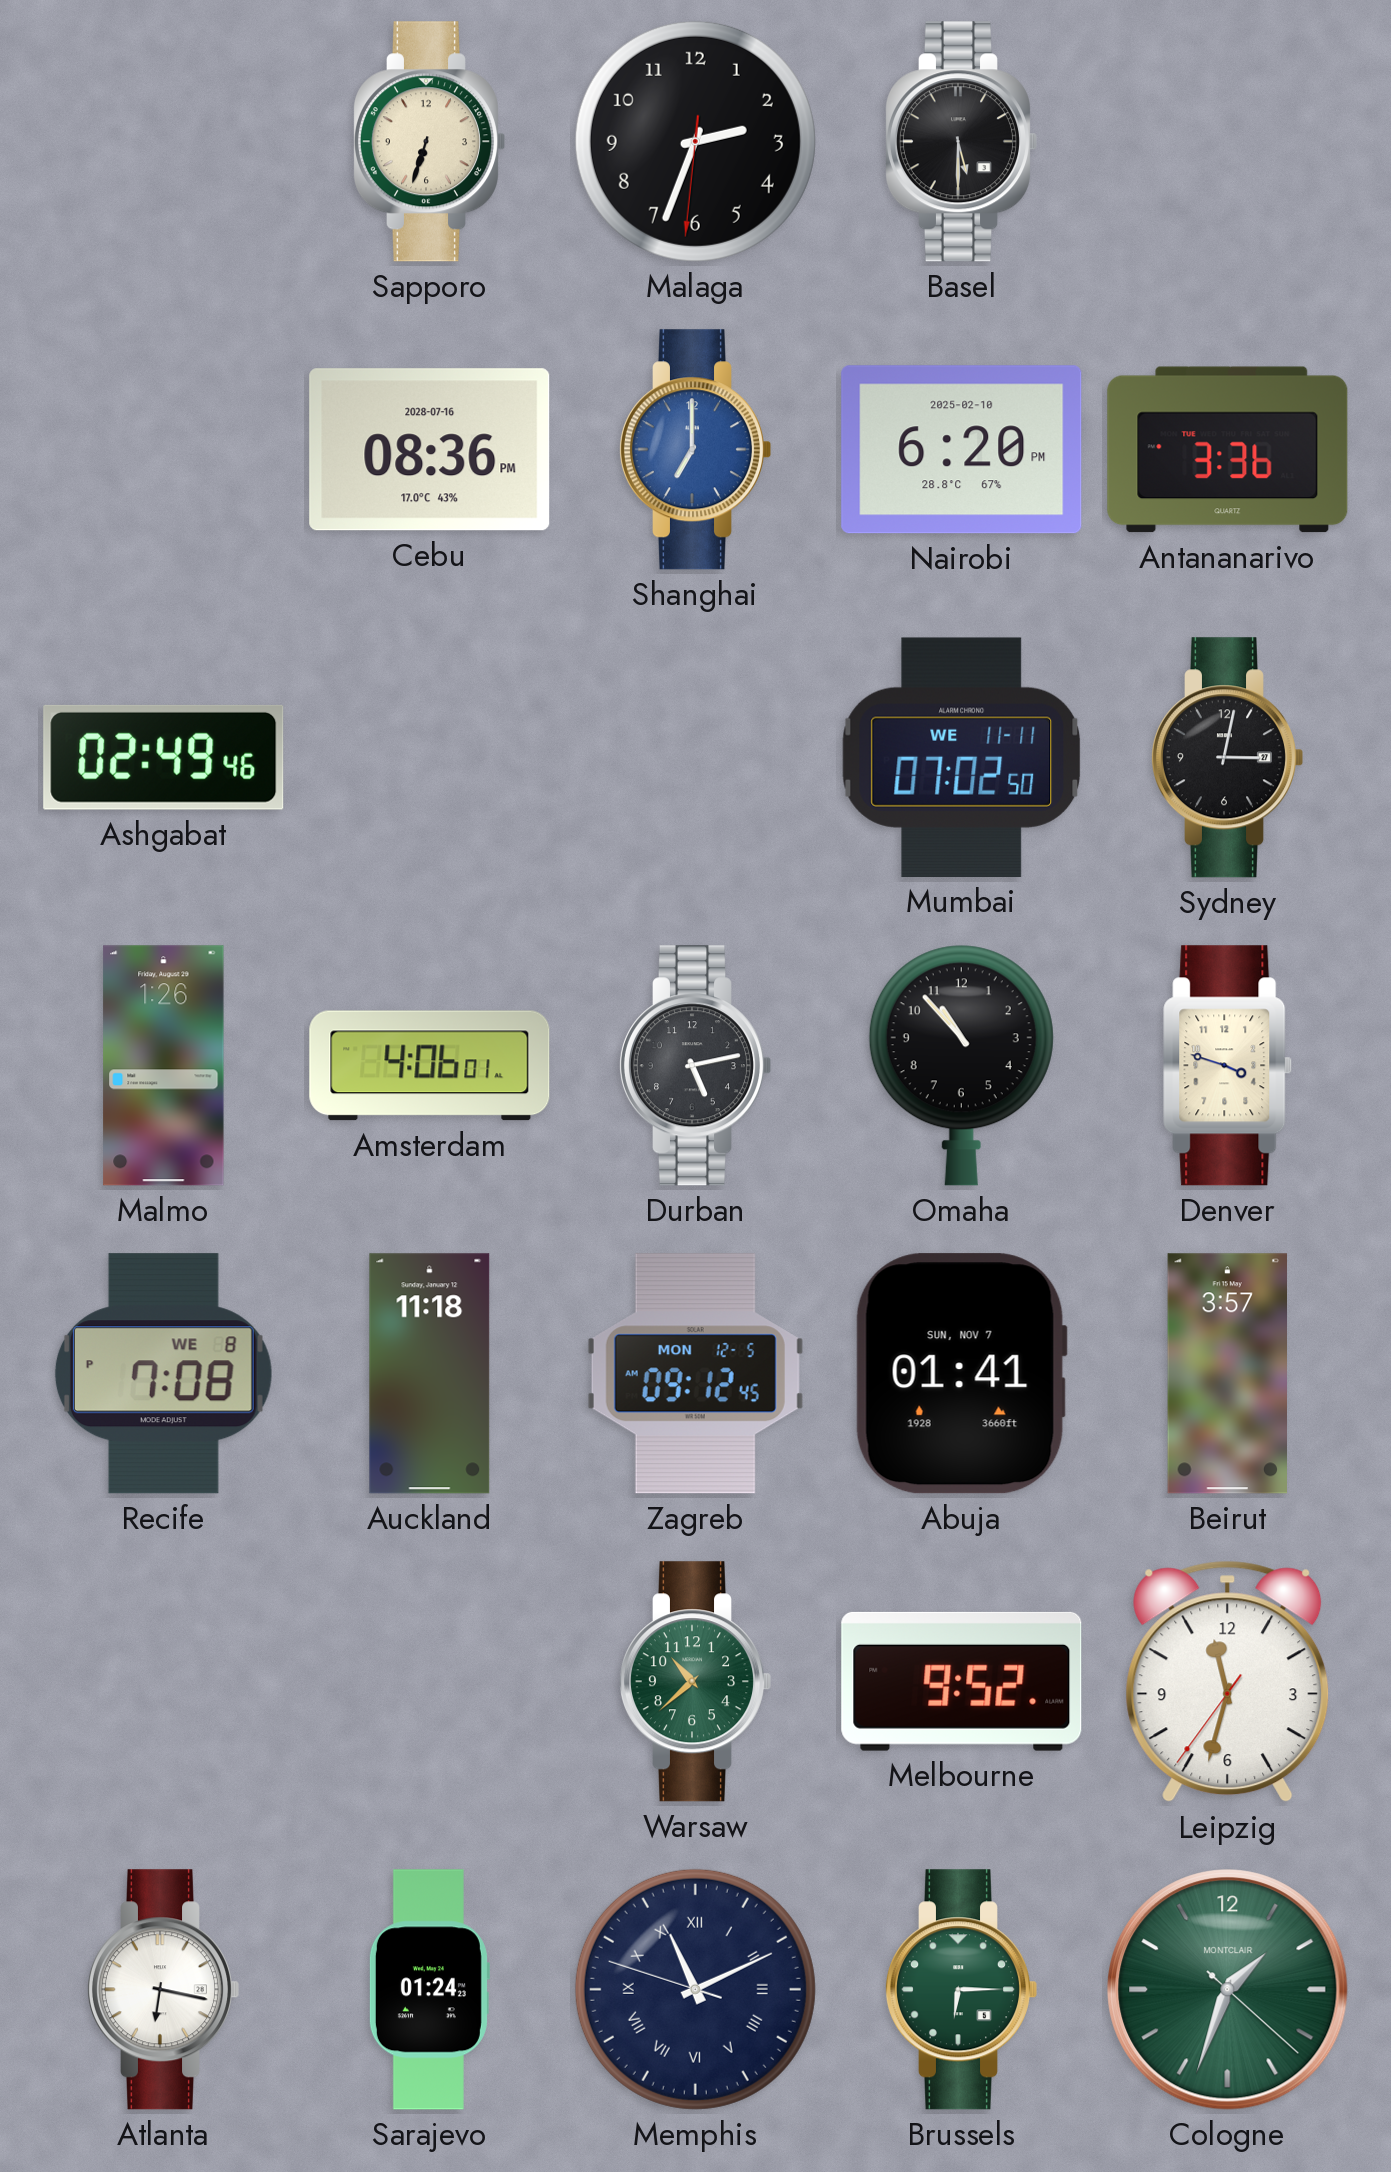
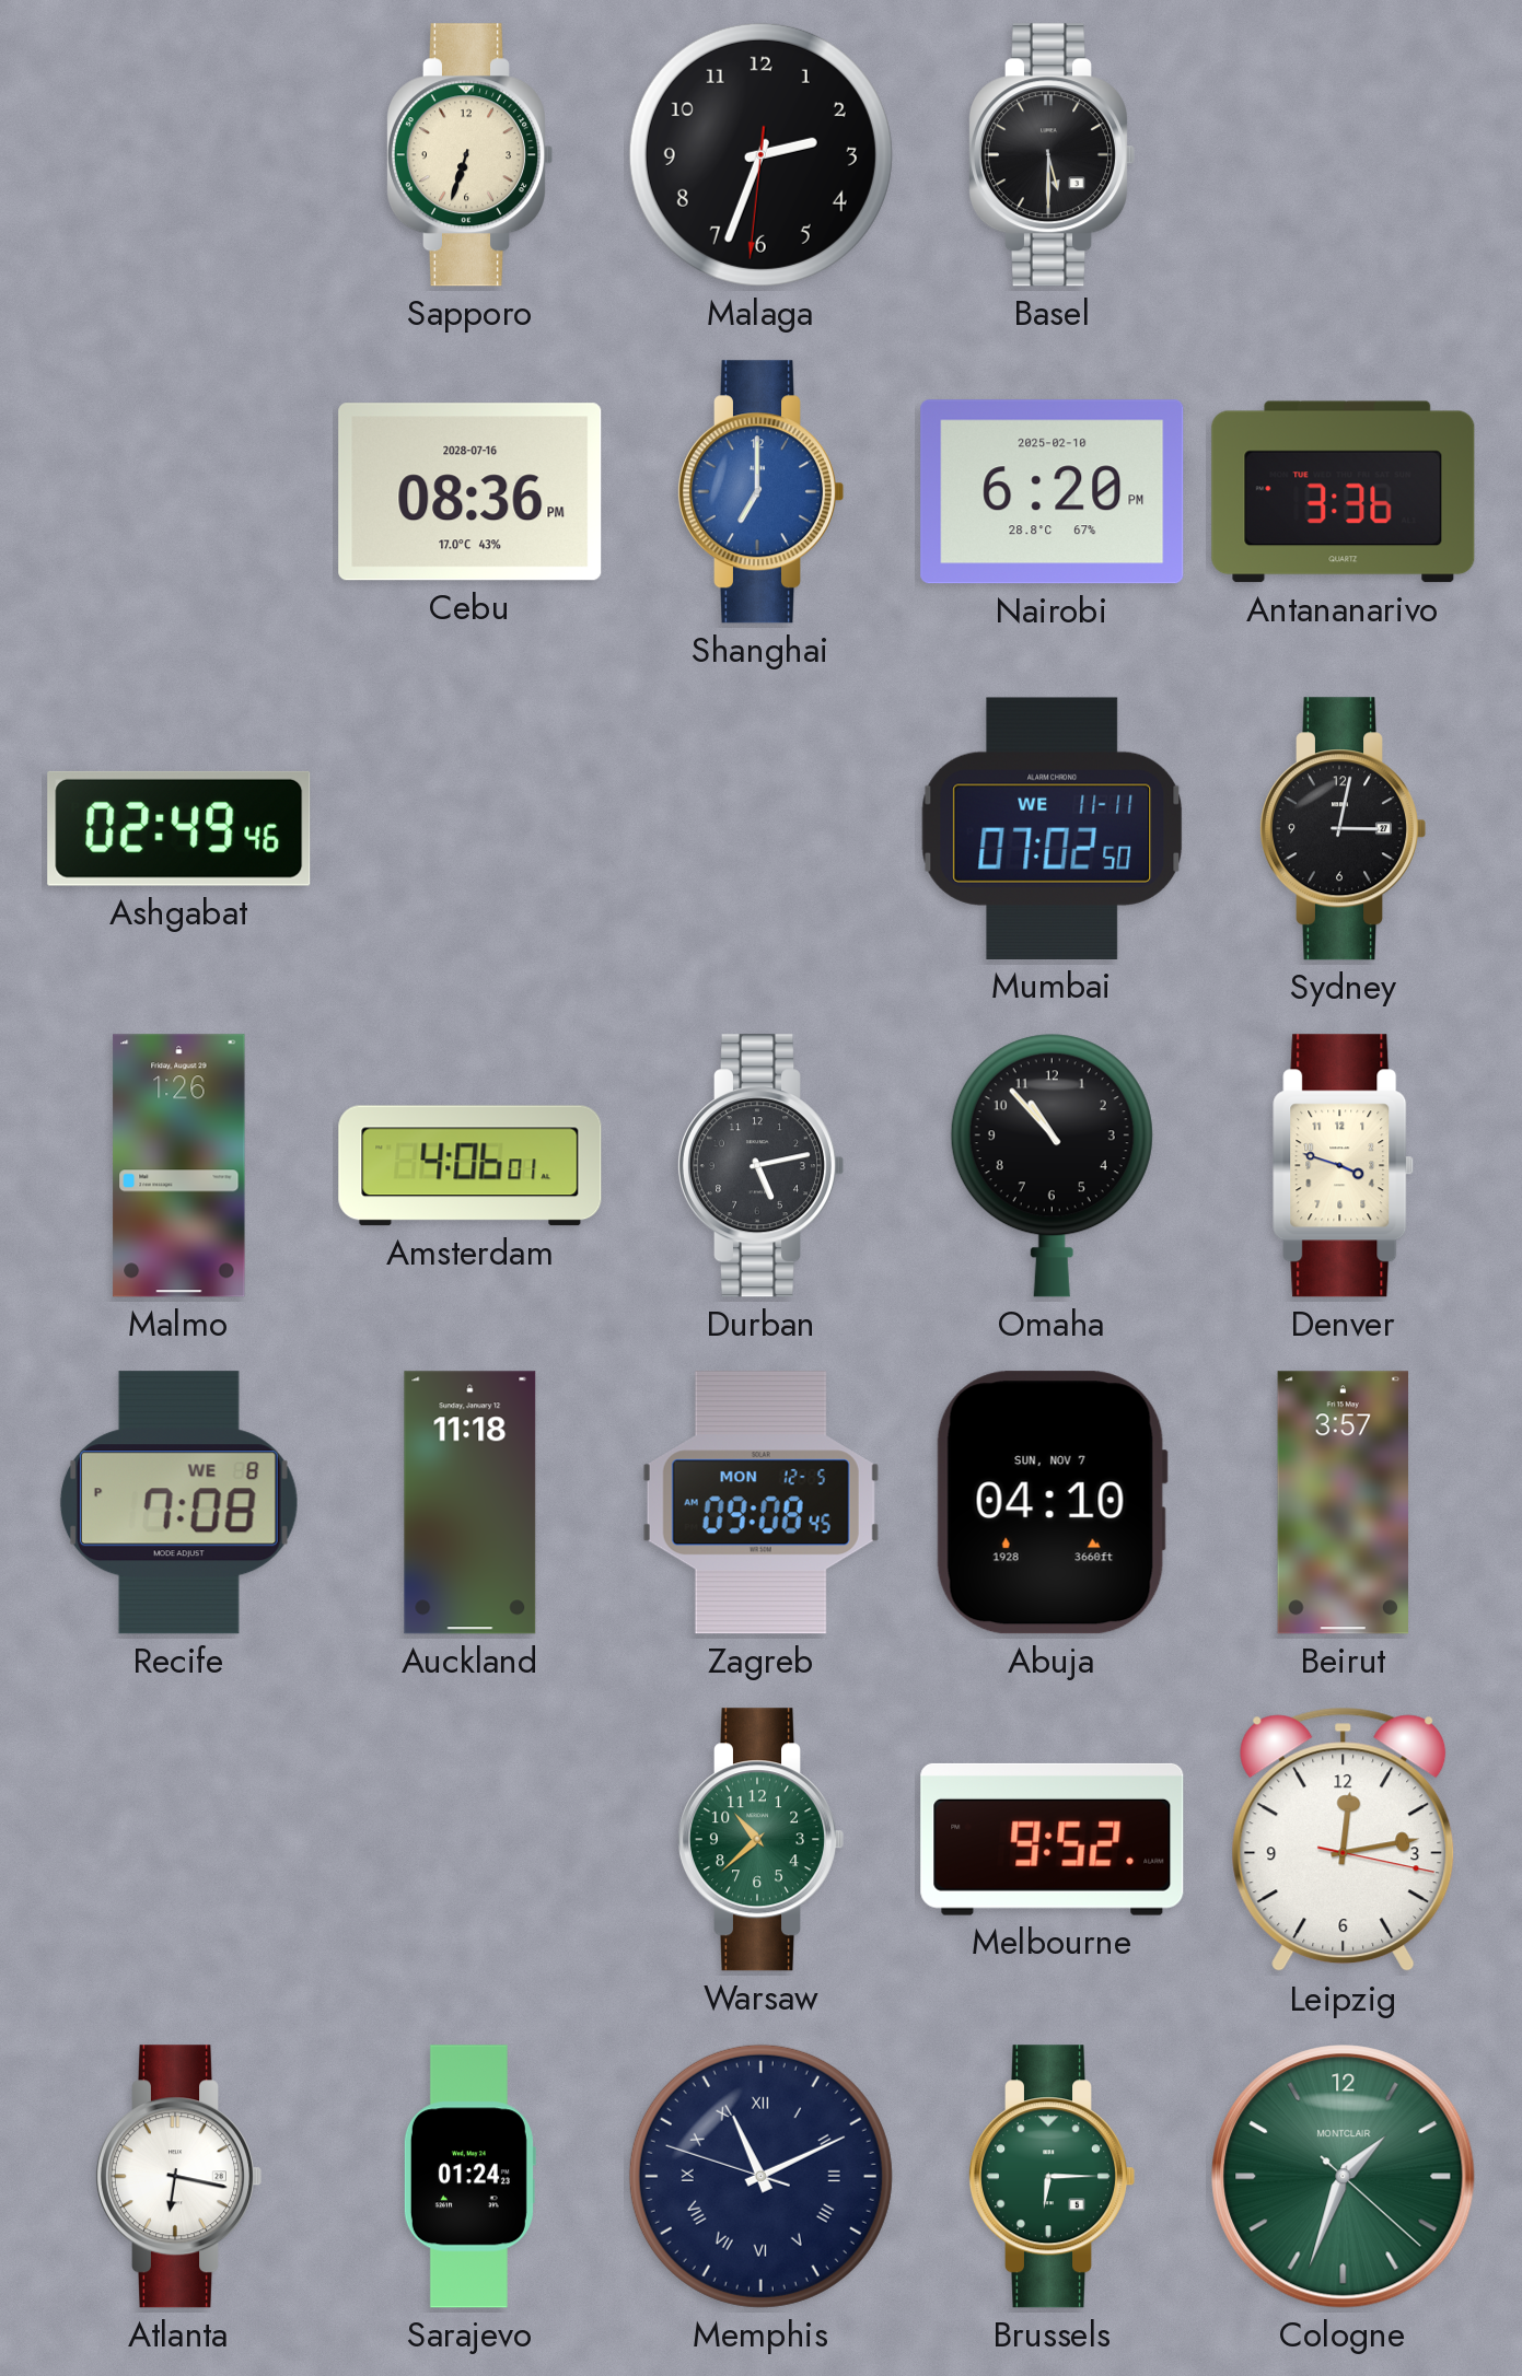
Zagreb: 09:12 -> 09:08
Abuja: 01:41 -> 04:10
Leipzig: 11:32 -> 12:13
